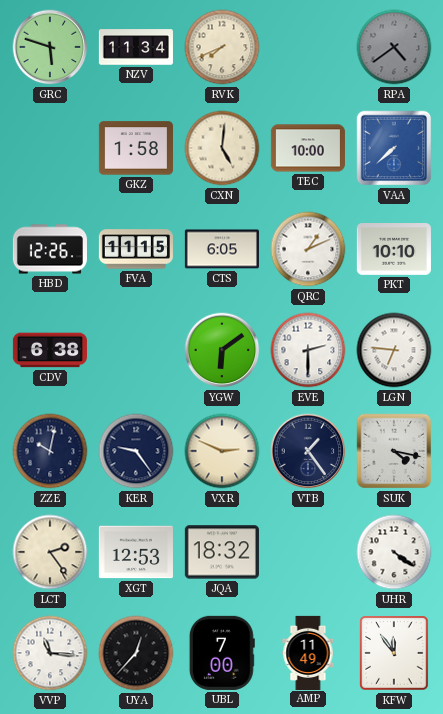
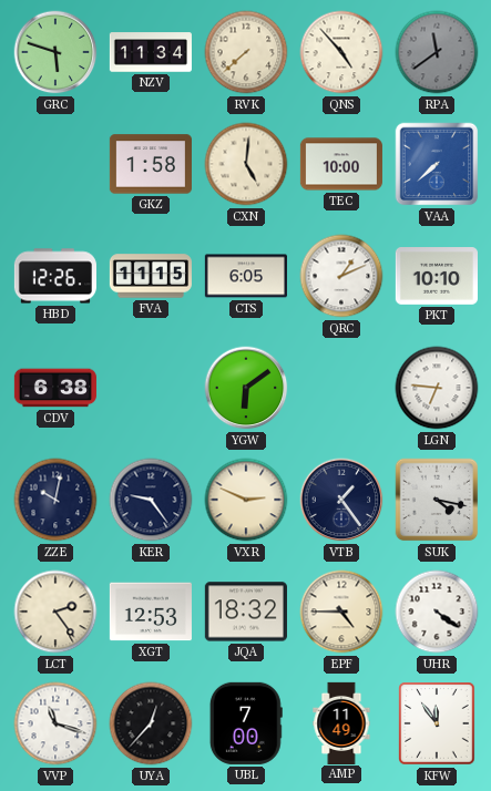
RVK: 7:41 -> 7:38
QNS: none -> 4:53
RPA: 4:39 -> 11:39
EVE: 2:30 -> none
EPF: none -> 4:45
VVP: 11:16 -> 11:18
